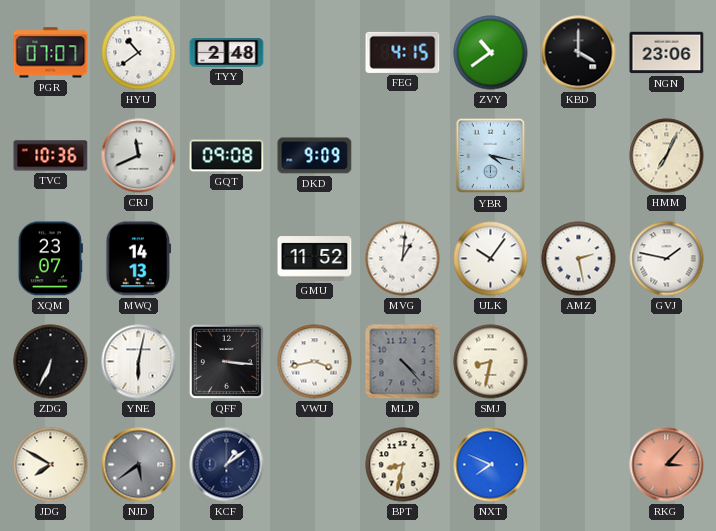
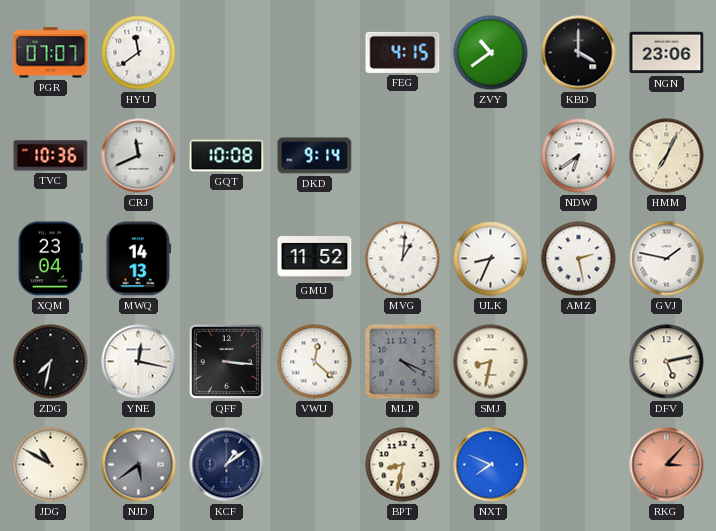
HYU: 10:39 -> 11:39
TYY: 2:48 -> none
GQT: 09:08 -> 10:08
DKD: 9:09 -> 9:14
YBR: 4:17 -> none
NDW: none -> 6:39
XQM: 23:07 -> 23:04
ULK: 10:06 -> 8:34
ZDG: 6:34 -> 7:32
YNE: 6:02 -> 12:17
VWU: 3:43 -> 12:22
MLP: 4:23 -> 4:19
DFV: none -> 5:13
JDG: 7:50 -> 10:50
